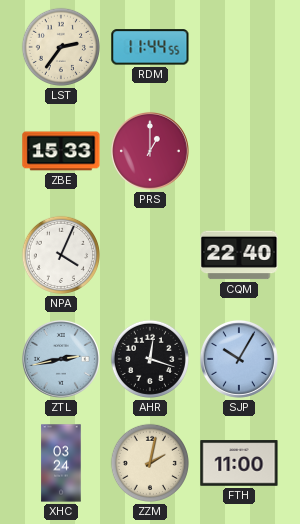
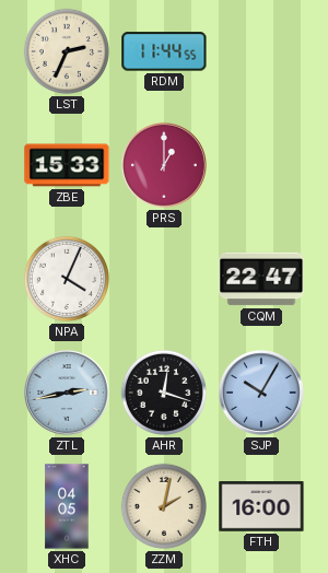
LST: 2:36 -> 2:34
CQM: 22:40 -> 22:47
XHC: 03:24 -> 04:05
FTH: 11:00 -> 16:00
